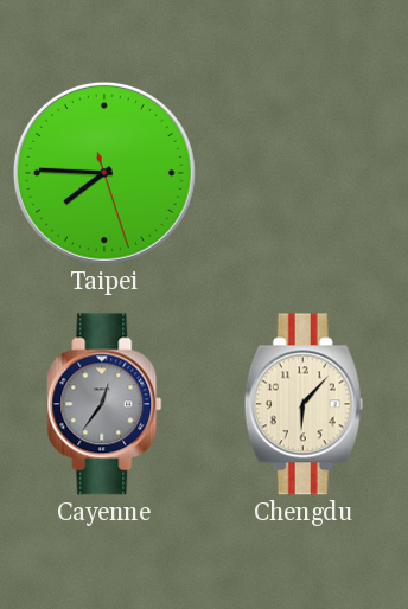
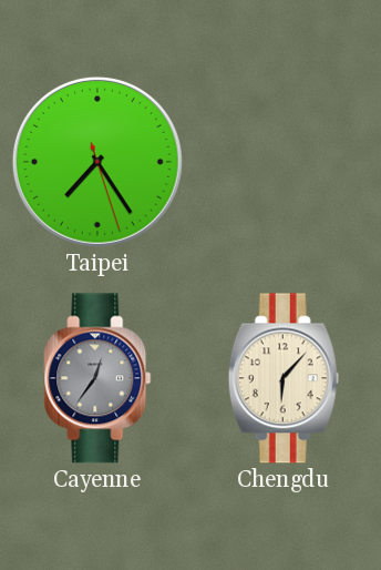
Taipei: 7:45 -> 7:24
